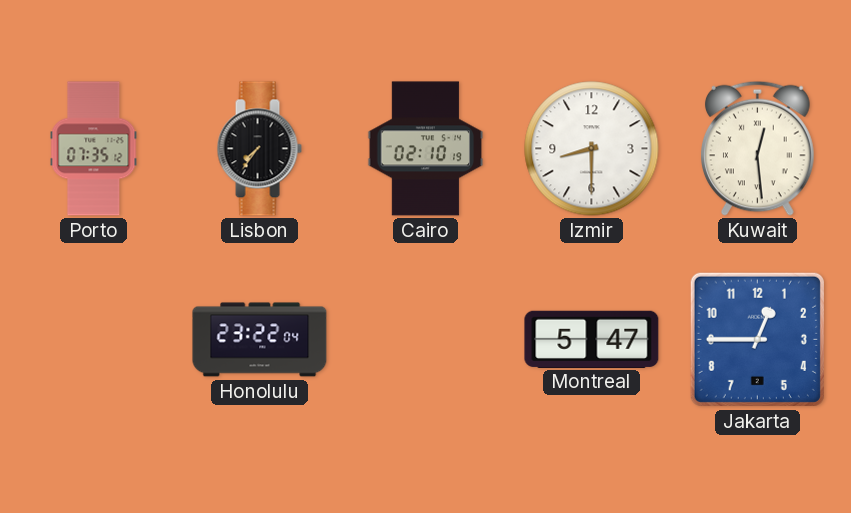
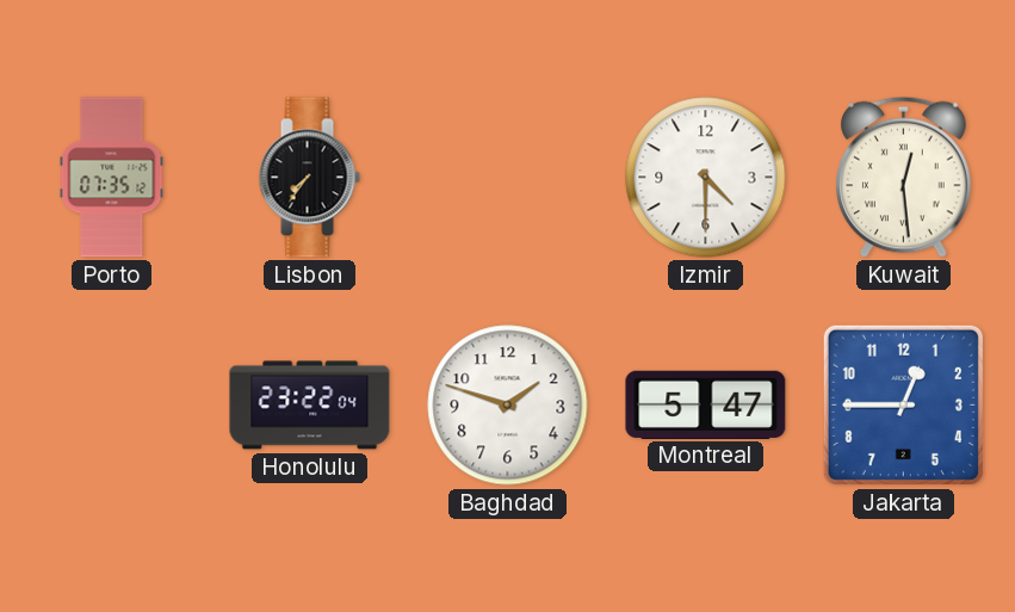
Cairo: 02:10 -> none
Izmir: 8:30 -> 4:30
Baghdad: none -> 1:48
